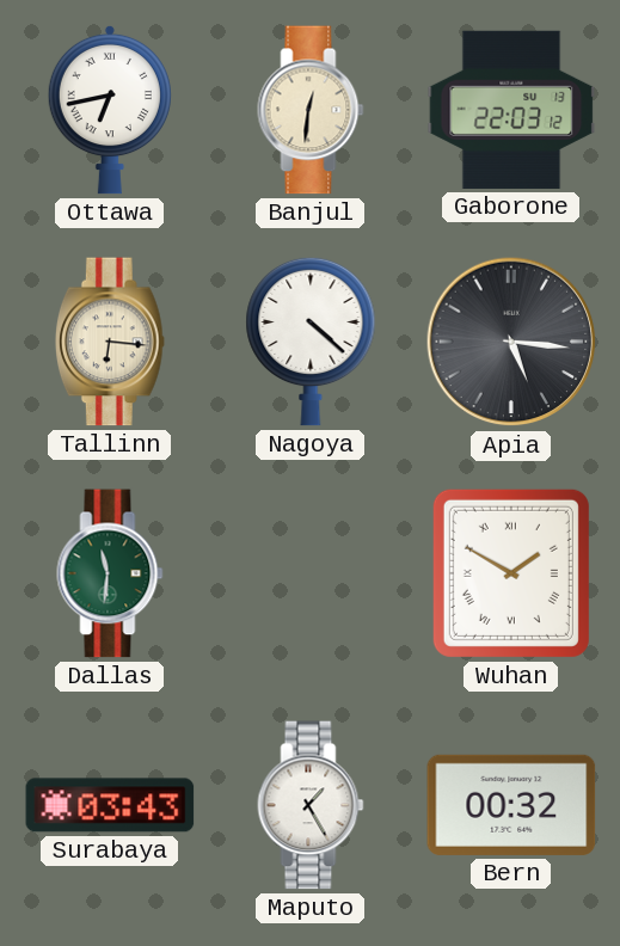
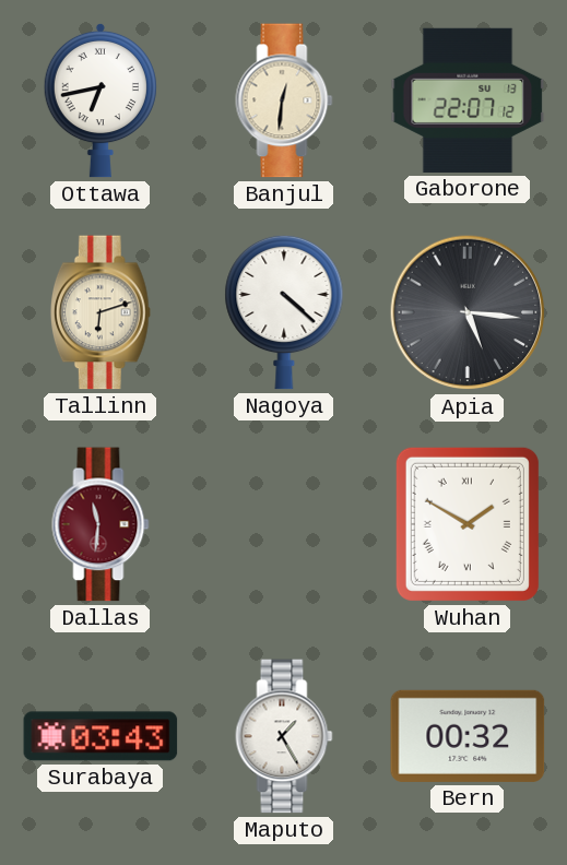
Gaborone: 22:03 -> 22:07
Tallinn: 6:16 -> 6:12
Dallas dial: green -> burgundy
